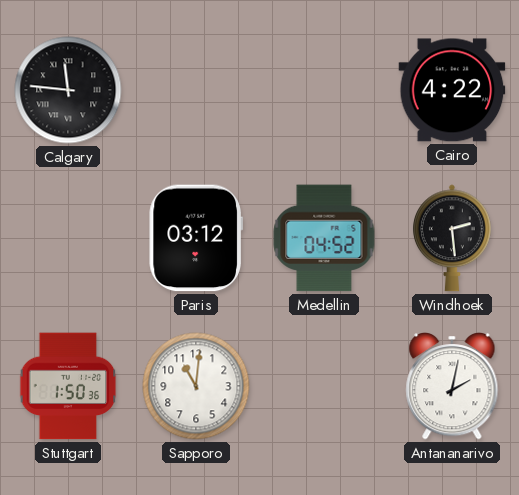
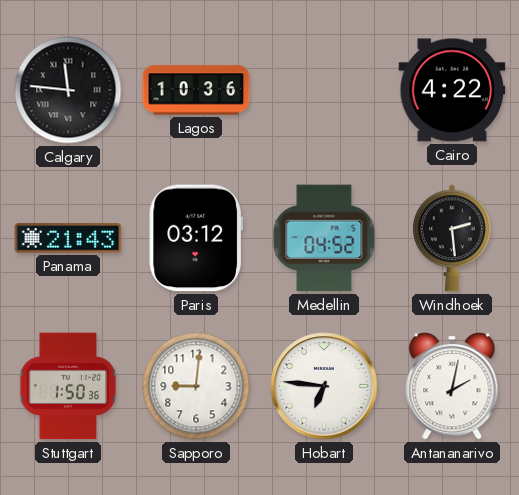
Lagos: none -> 10:36
Panama: none -> 21:43
Sapporo: 11:01 -> 9:01
Hobart: none -> 6:46
